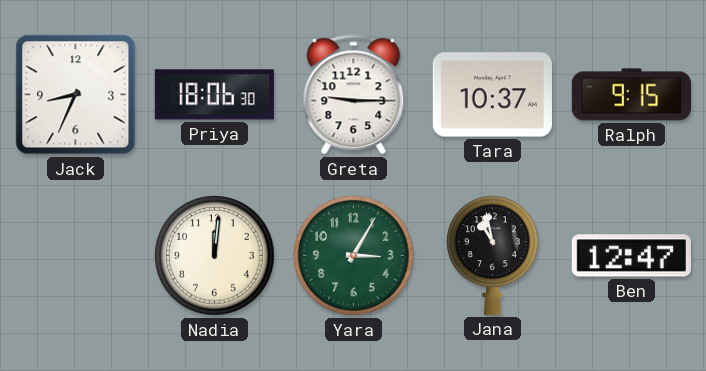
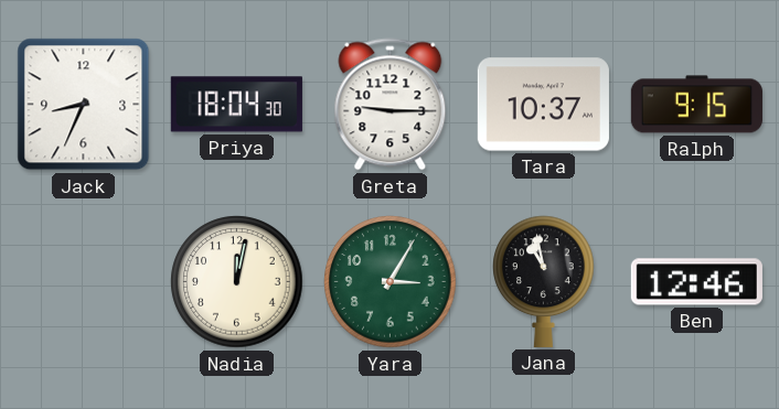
Priya: 18:06 -> 18:04
Nadia: 12:01 -> 12:02
Ben: 12:47 -> 12:46
